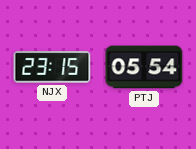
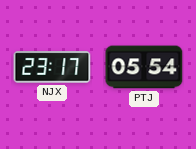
NJX: 23:15 -> 23:17
